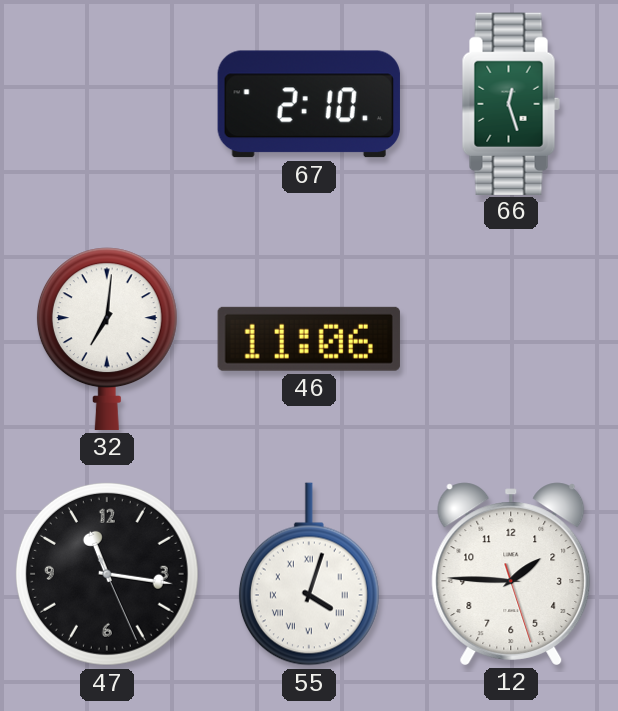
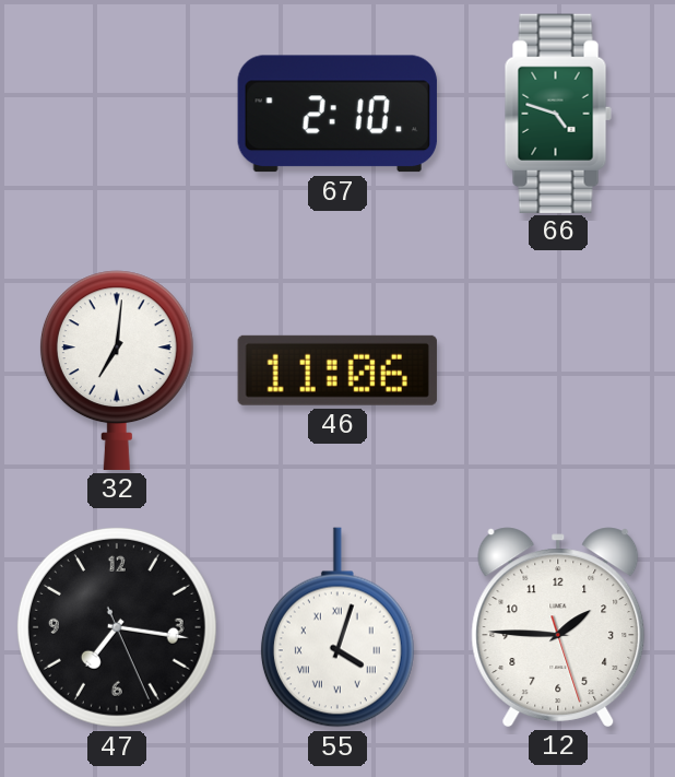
66: 12:27 -> 4:48
47: 11:16 -> 7:16
